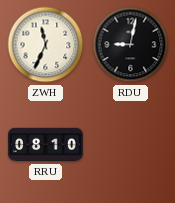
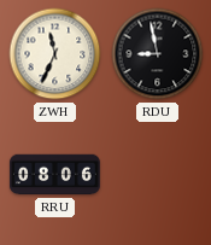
RDU: 9:02 -> 8:58
RRU: 08:10 -> 08:06
